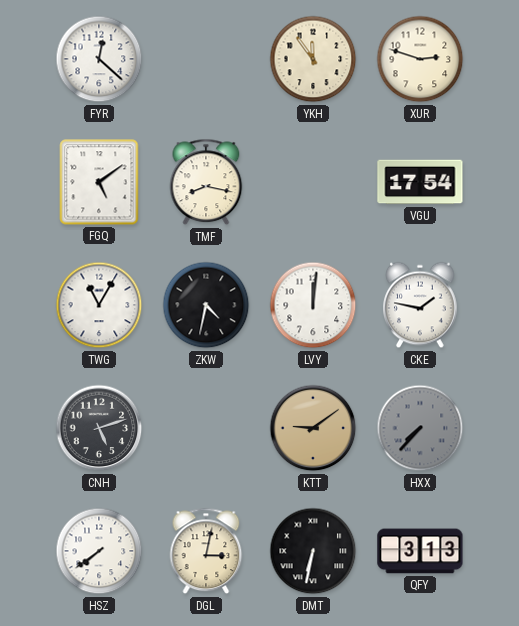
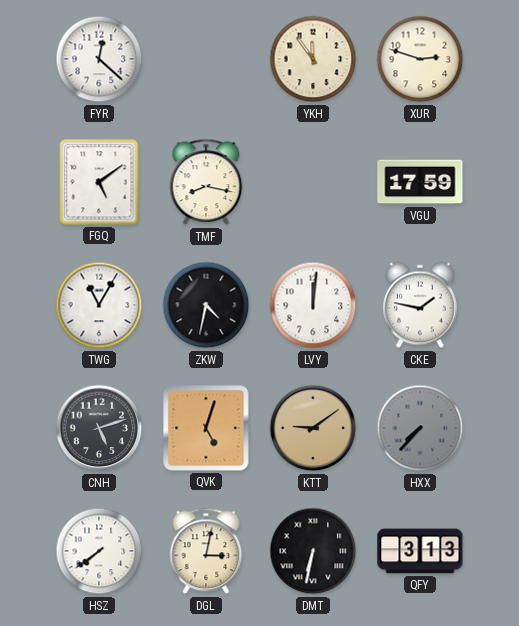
VGU: 17:54 -> 17:59
QVK: none -> 5:03
